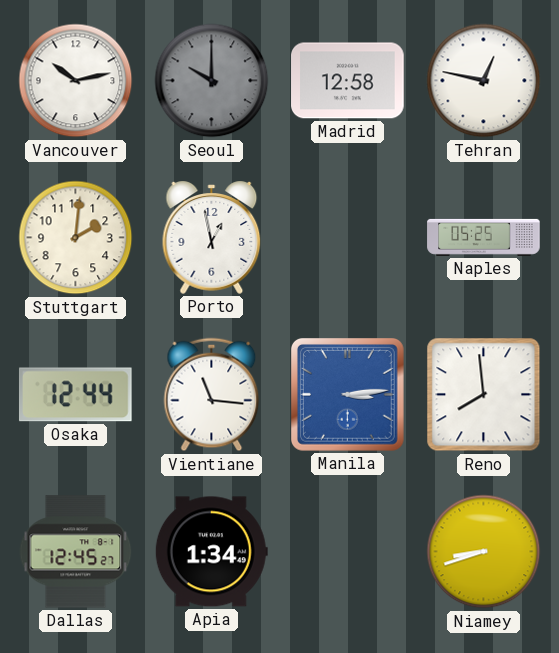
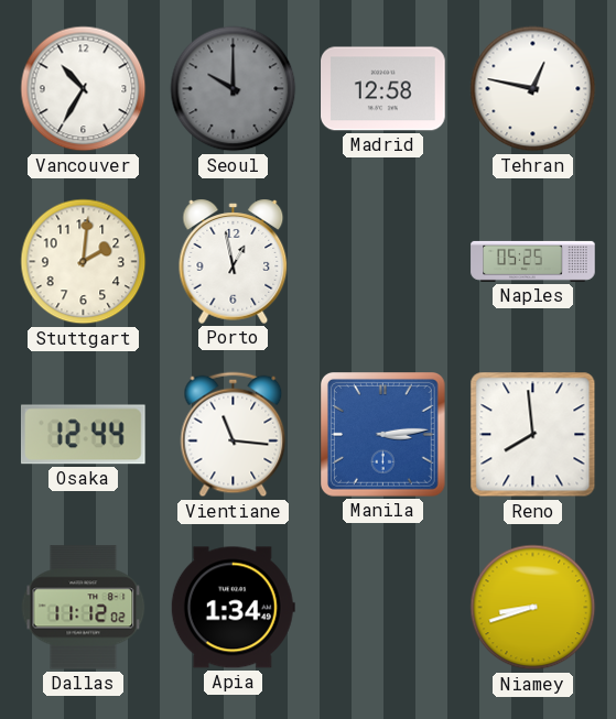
Vancouver: 10:13 -> 10:35
Dallas: 12:45 -> 11:12
